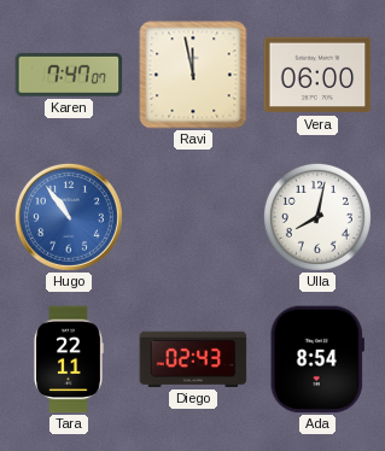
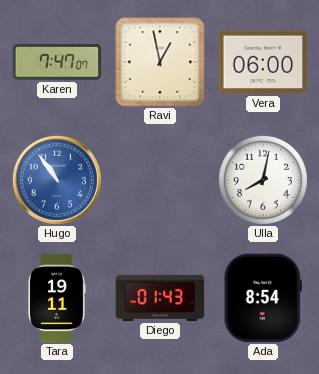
Ravi: 11:58 -> 12:58
Tara: 22:11 -> 19:11
Diego: 02:43 -> 01:43
